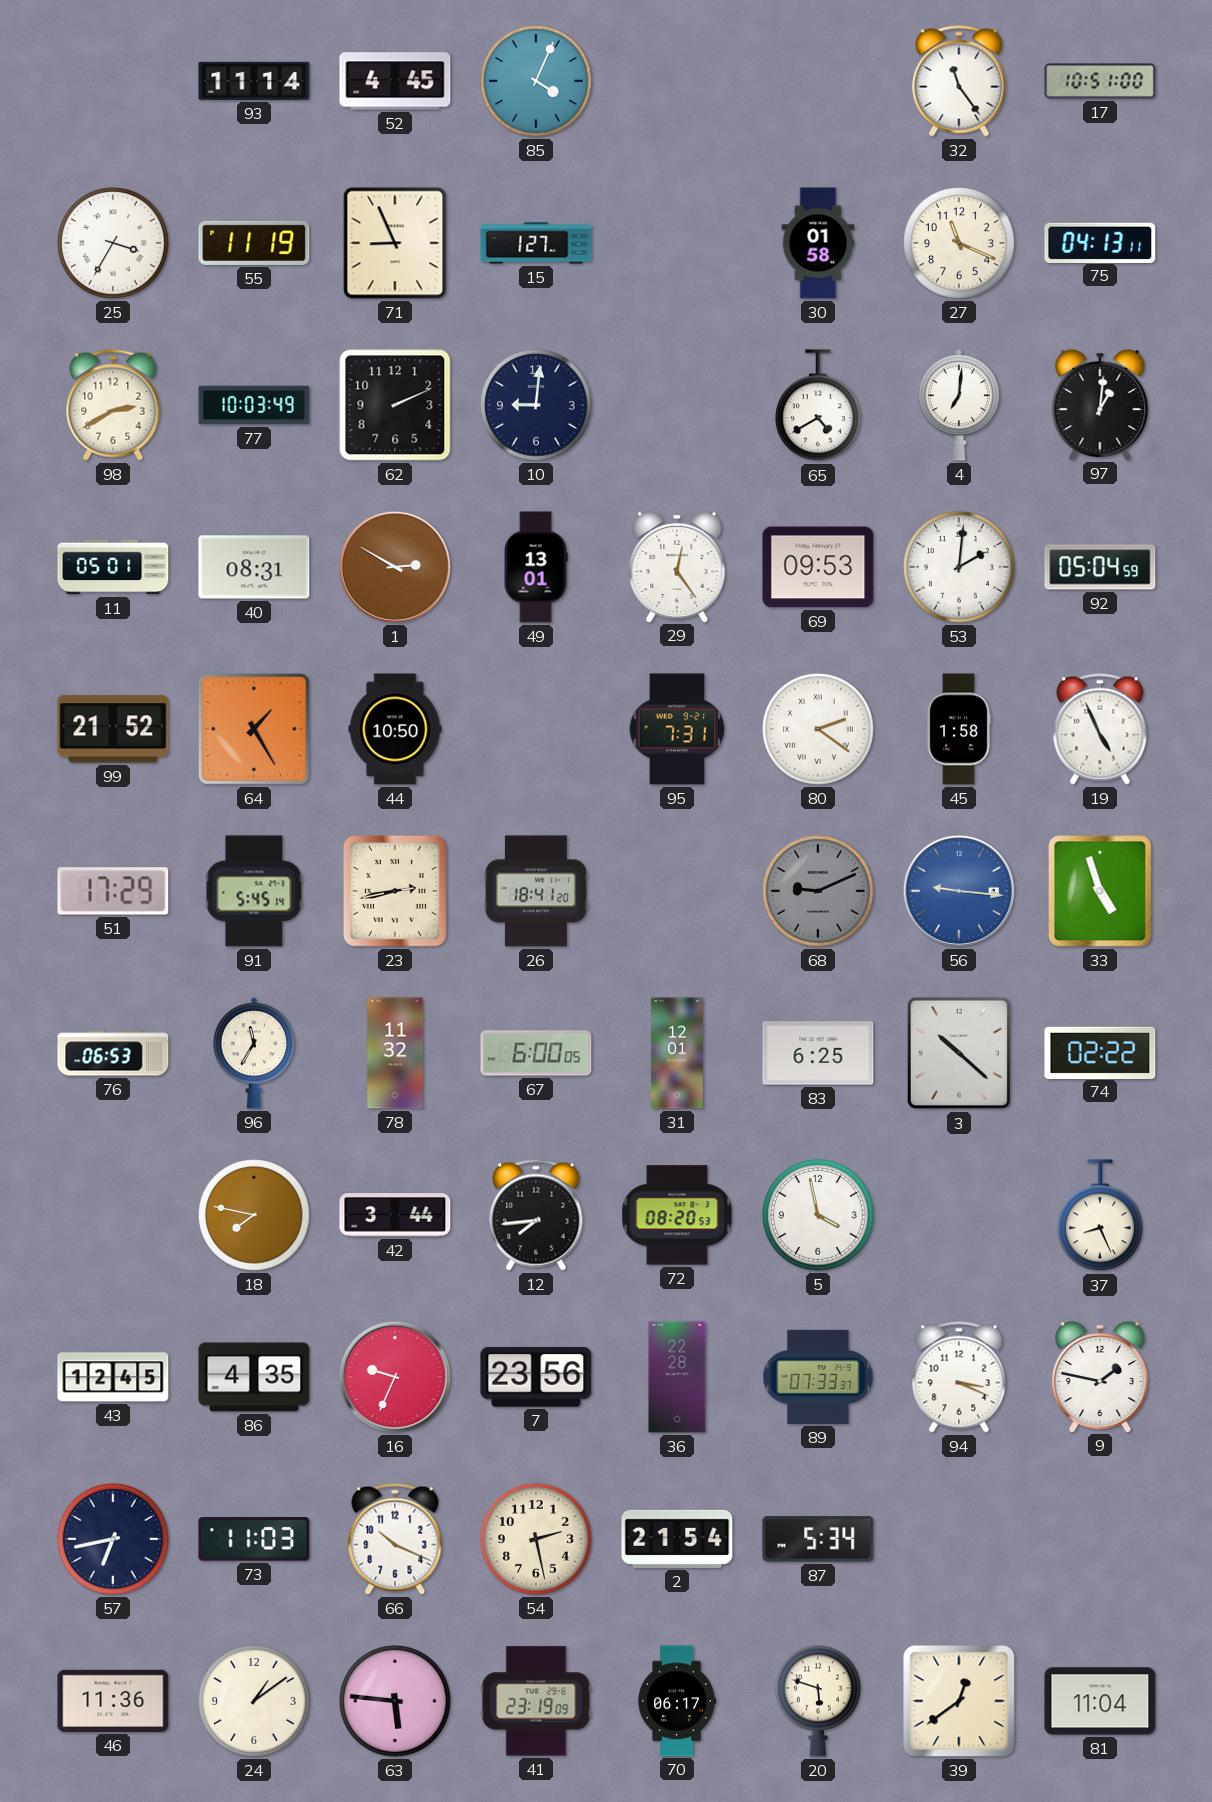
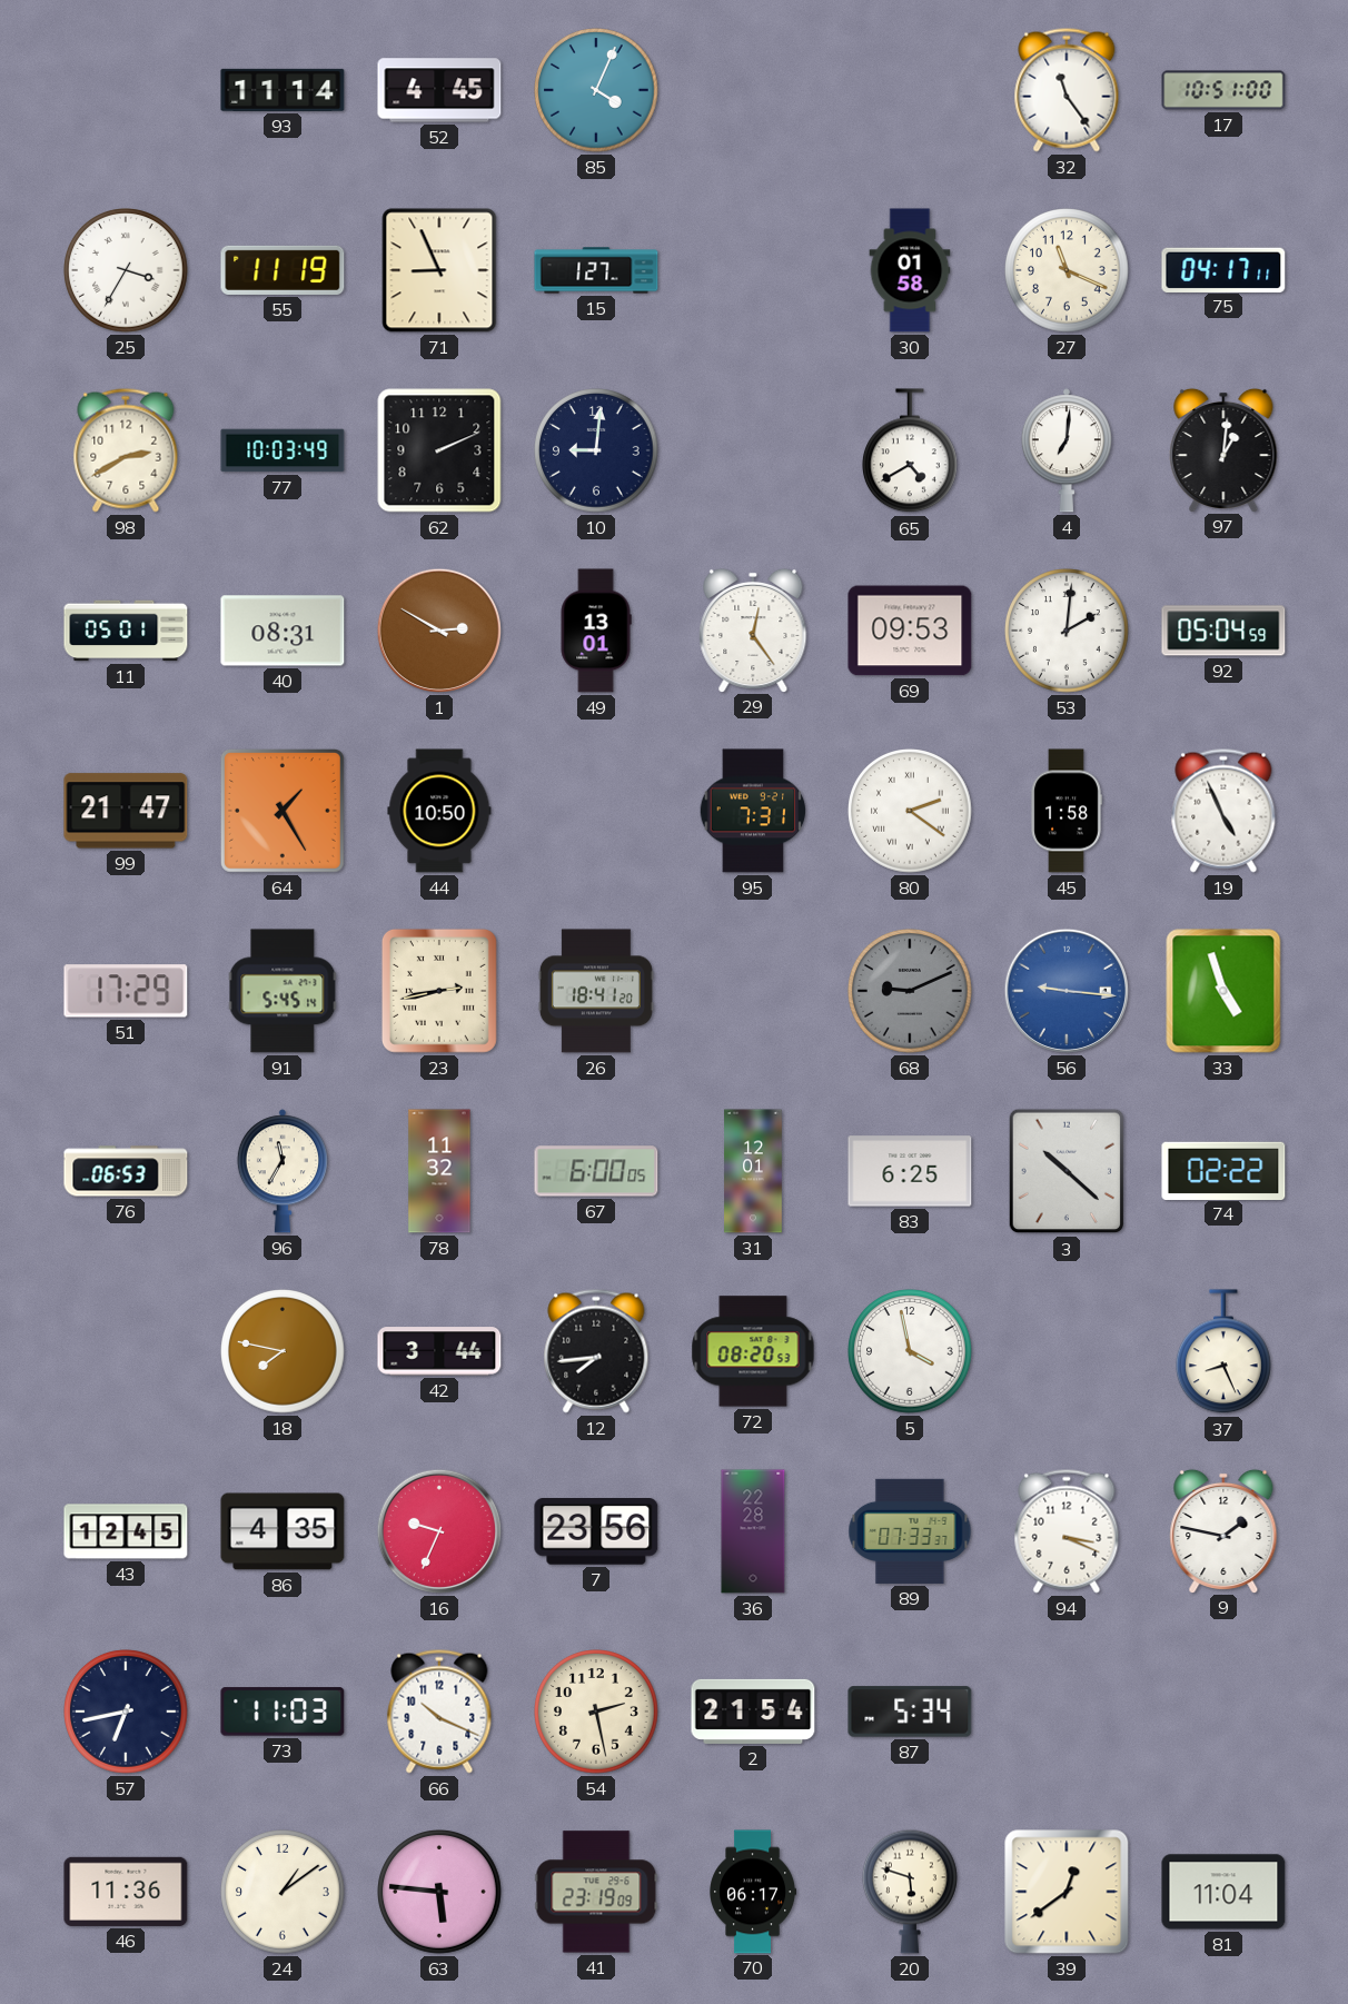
75: 04:13 -> 04:17
99: 21:52 -> 21:47
